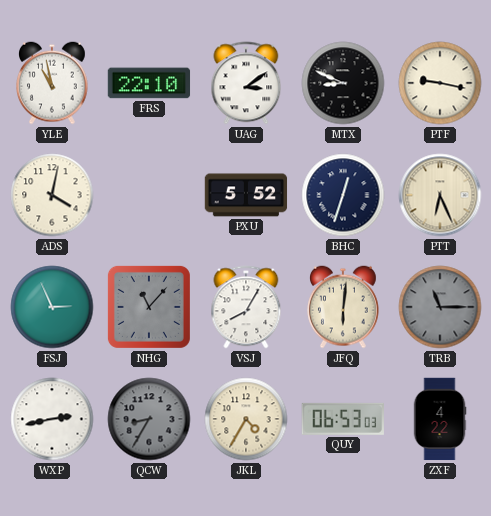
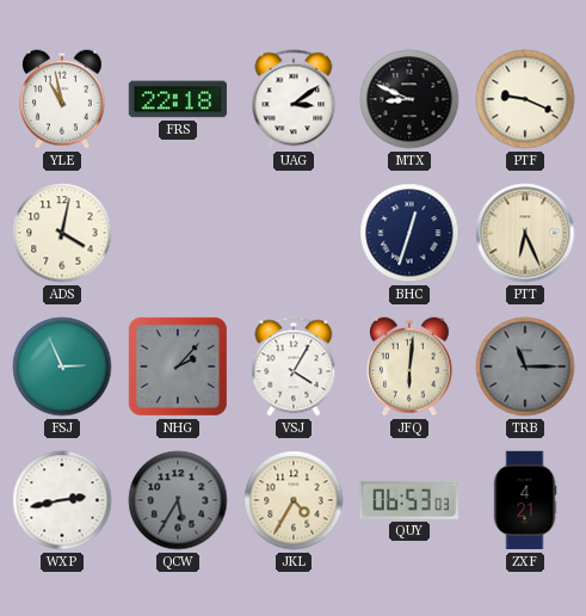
FRS: 22:10 -> 22:18
PTF: 9:17 -> 9:19
PXU: 5:52 -> none
NHG: 11:07 -> 2:07
VSJ: 8:05 -> 4:05
QCW: 8:35 -> 5:35
ZXF: 4:22 -> 4:21
